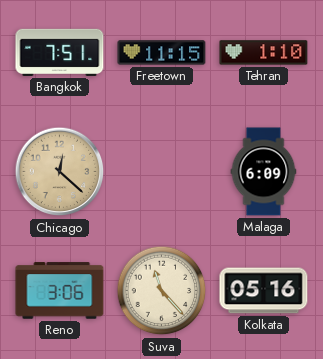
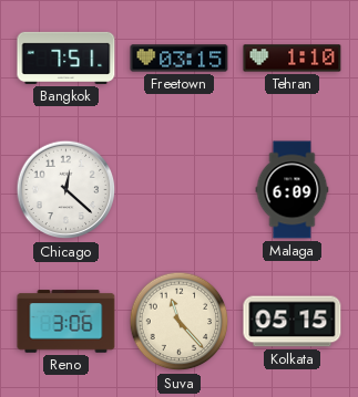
Freetown: 11:15 -> 03:15
Chicago dial: champagne -> white
Kolkata: 05:16 -> 05:15
